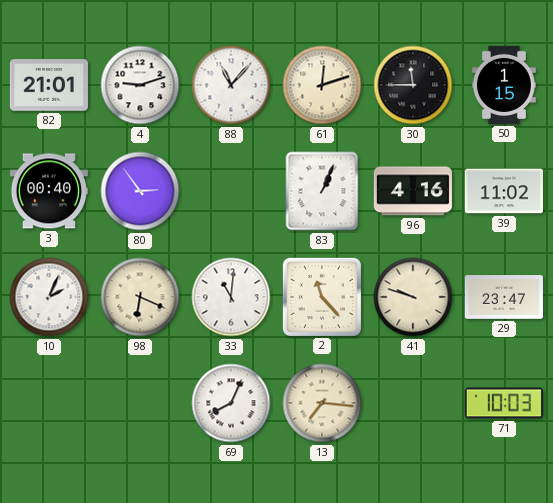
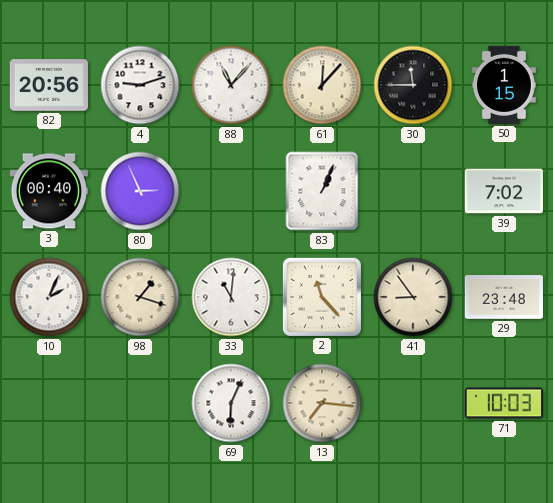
82: 21:01 -> 20:56
61: 12:12 -> 12:07
80: 2:54 -> 2:56
96: 4:16 -> none
39: 11:02 -> 7:02
98: 6:19 -> 1:18
41: 9:48 -> 8:54
29: 23:47 -> 23:48
69: 8:04 -> 6:04
